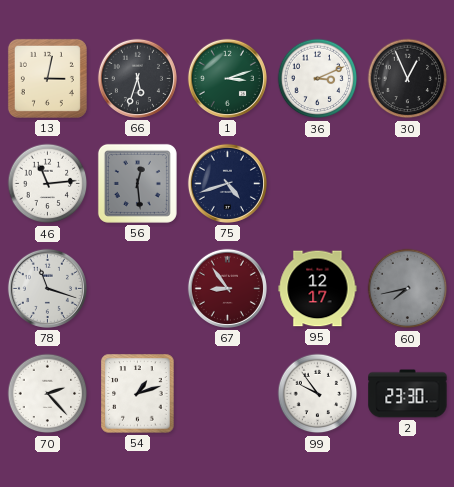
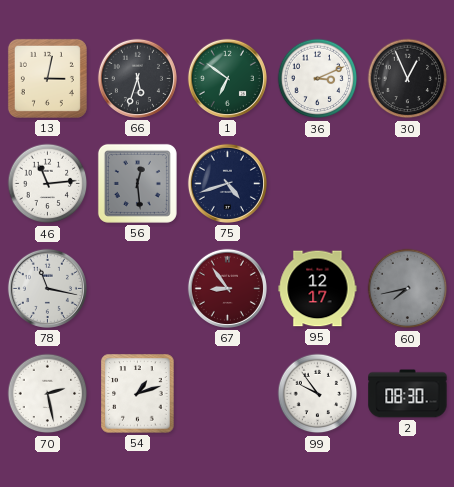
1: 3:12 -> 6:51
78: 11:18 -> 11:17
70: 2:23 -> 2:28
2: 23:30 -> 08:30
